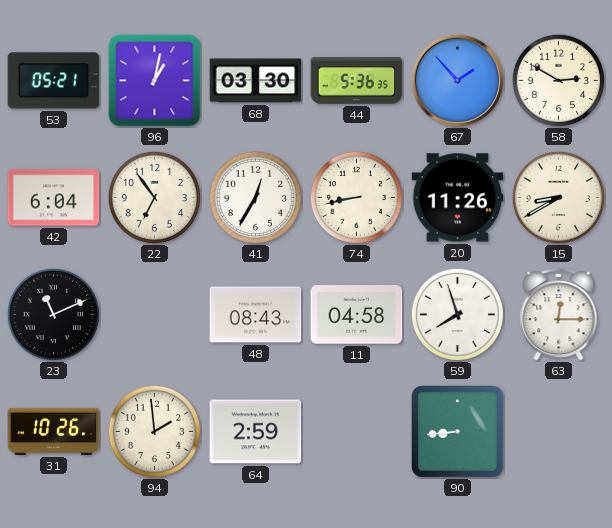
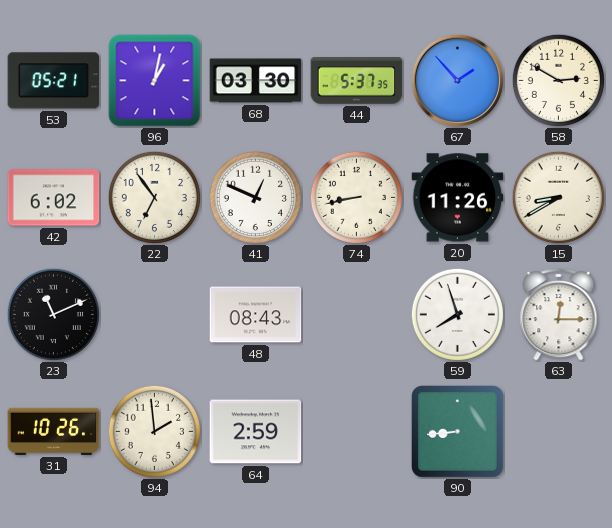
44: 5:36 -> 5:37
42: 6:04 -> 6:02
41: 12:35 -> 12:49
11: 04:58 -> none
